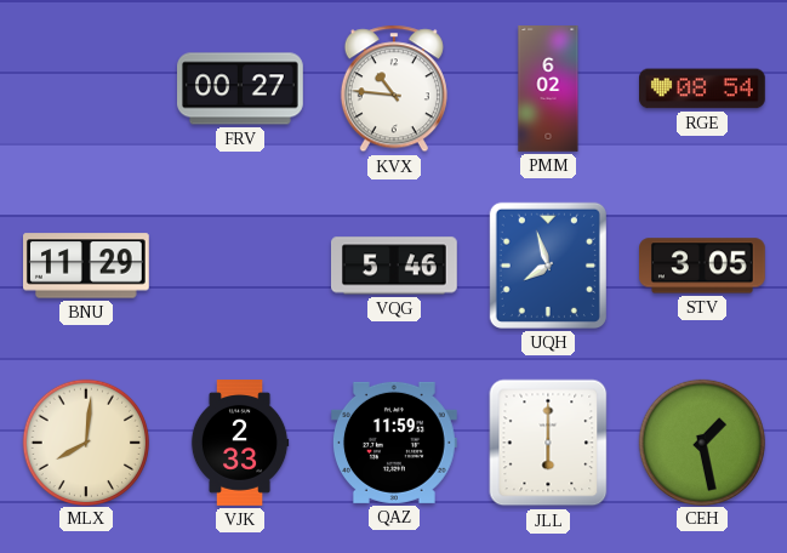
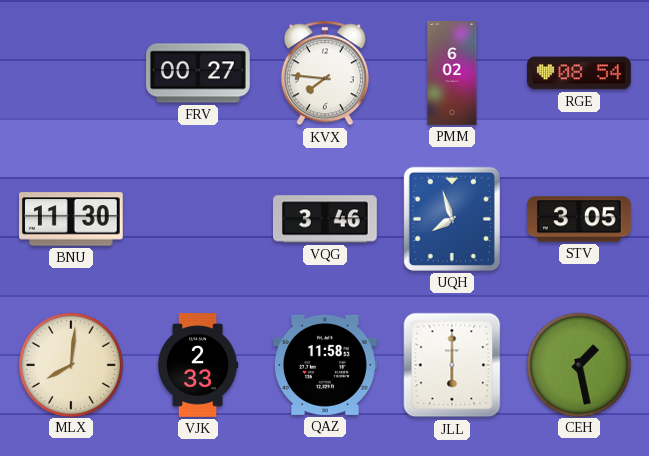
KVX: 10:46 -> 7:46
BNU: 11:29 -> 11:30
VQG: 5:46 -> 3:46
QAZ: 11:59 -> 11:58
